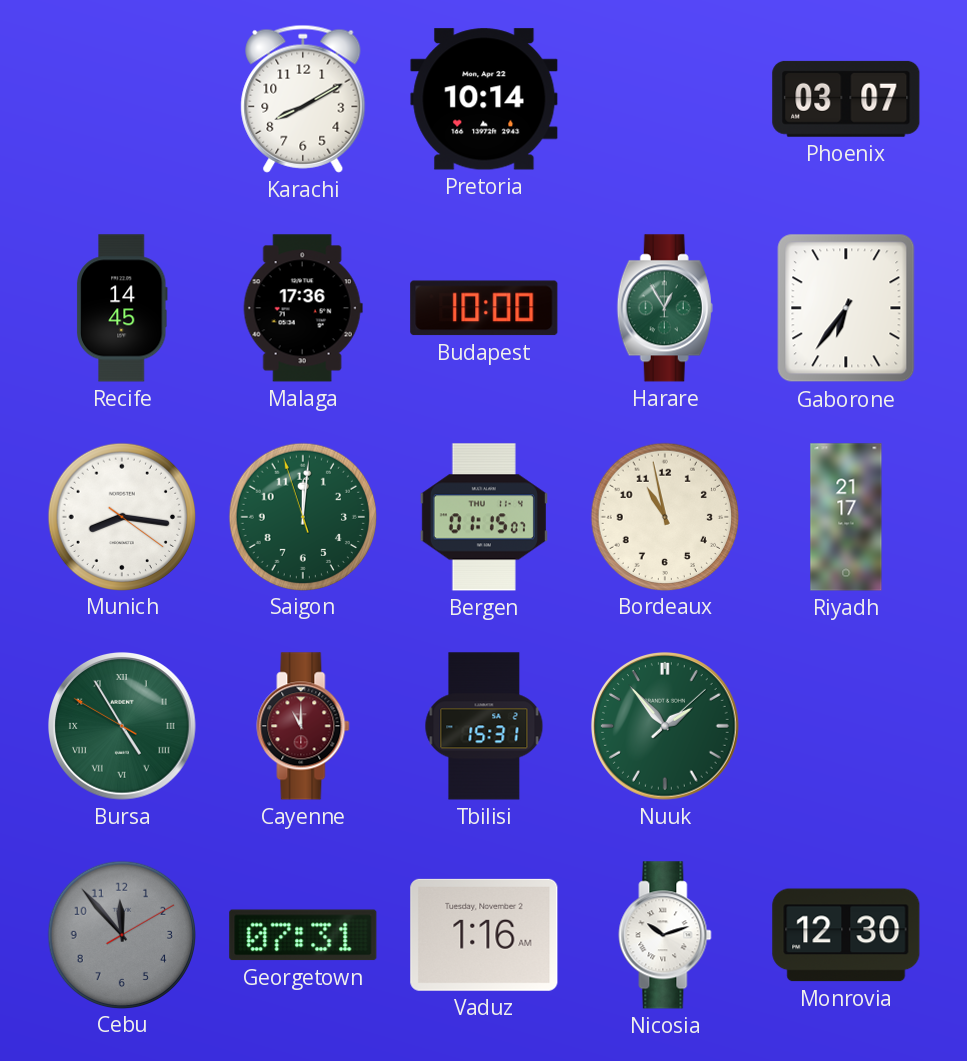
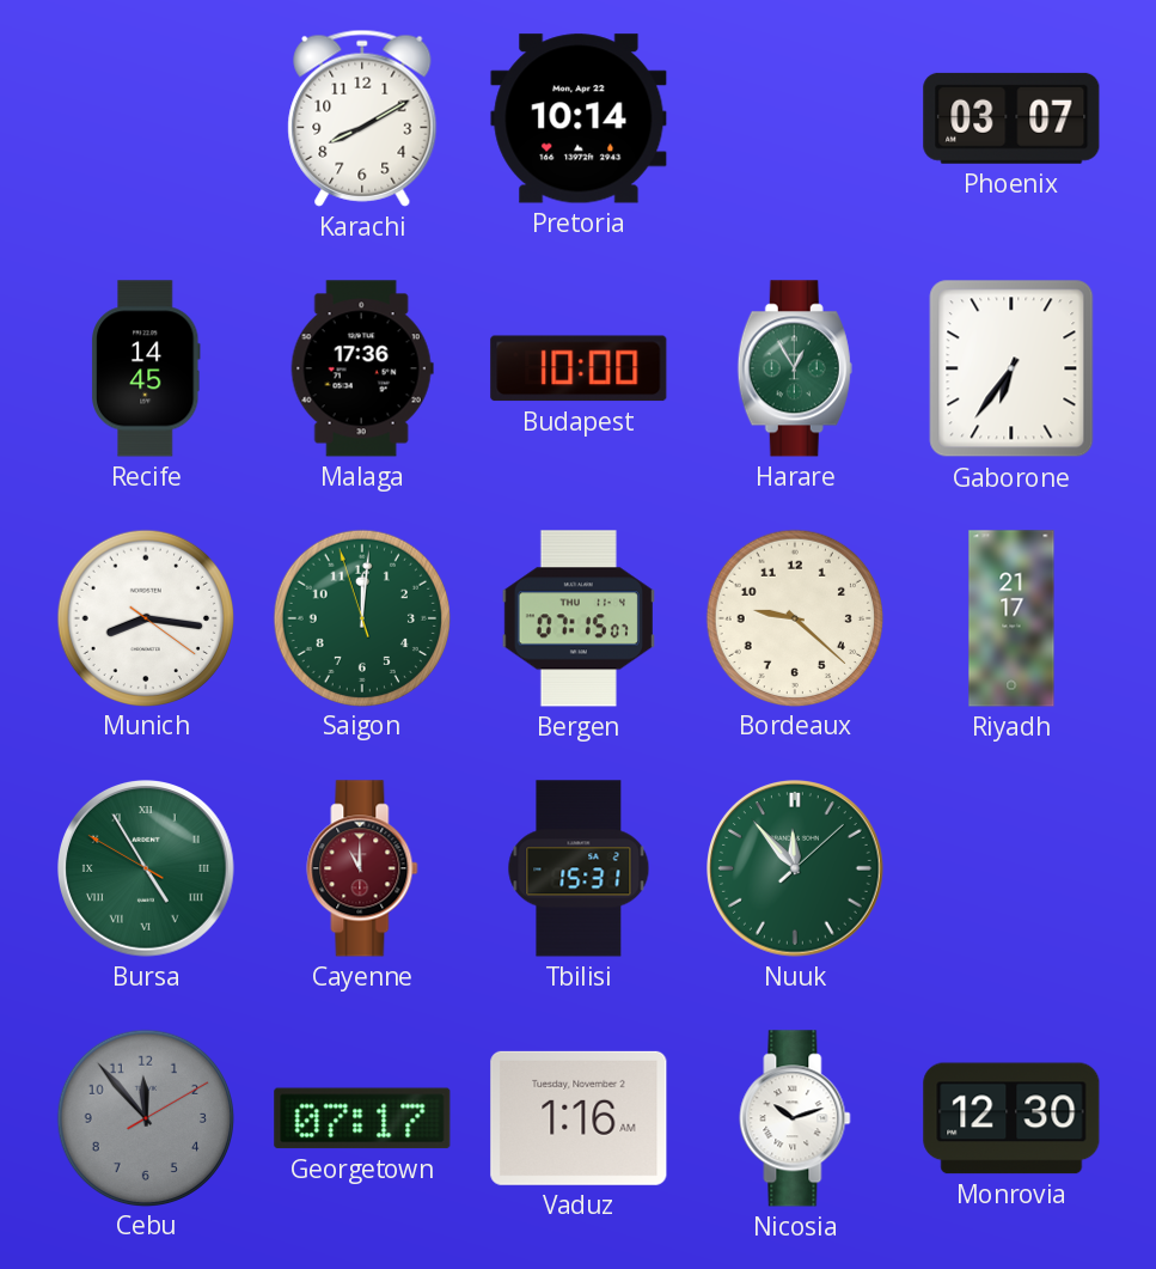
Bergen: 01:15 -> 07:15
Bordeaux: 10:58 -> 9:22
Nuuk: 1:53 -> 11:53
Georgetown: 07:31 -> 07:17
